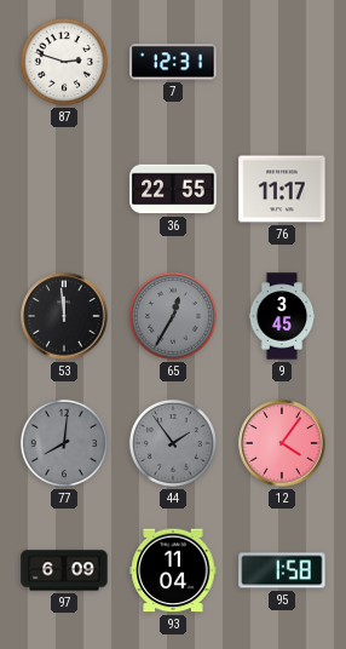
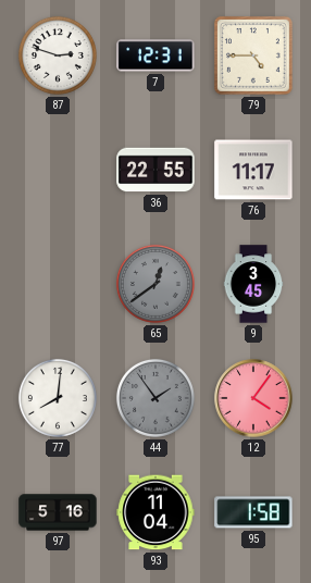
79: none -> 4:45
53: 11:59 -> none
65: 12:35 -> 12:39
77 dial: grey -> white
97: 6:09 -> 5:16
